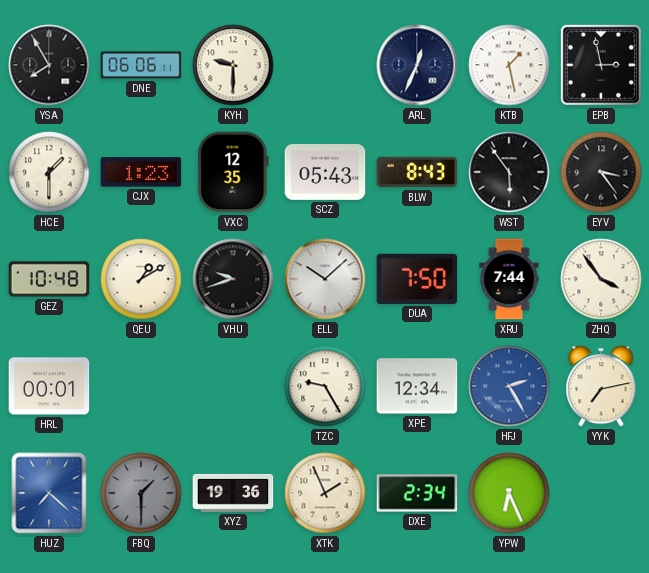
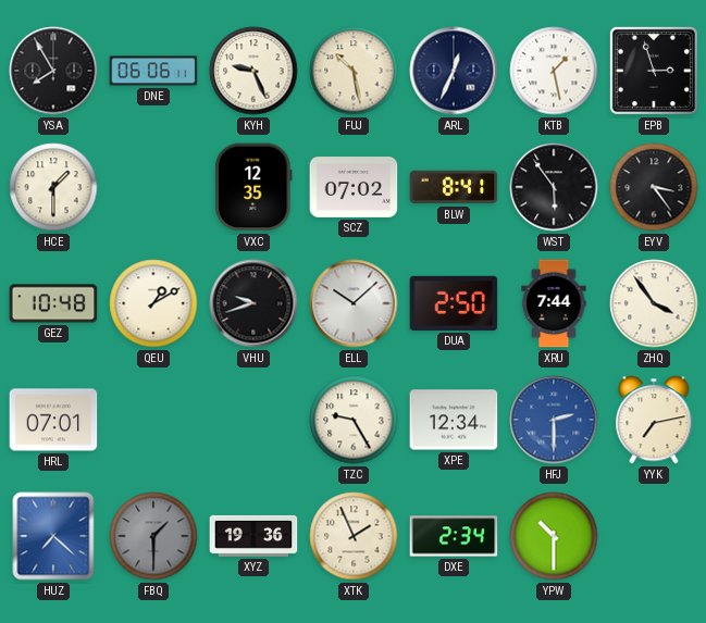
KYH: 9:30 -> 9:26
FUJ: none -> 10:28
EPB: 2:58 -> 2:57
CJX: 1:23 -> none
SCZ: 05:43 -> 07:02
BLW: 8:43 -> 8:41
DUA: 7:50 -> 2:50
HRL: 00:01 -> 07:01
HFJ: 2:25 -> 2:30
YPW: 6:26 -> 10:30
